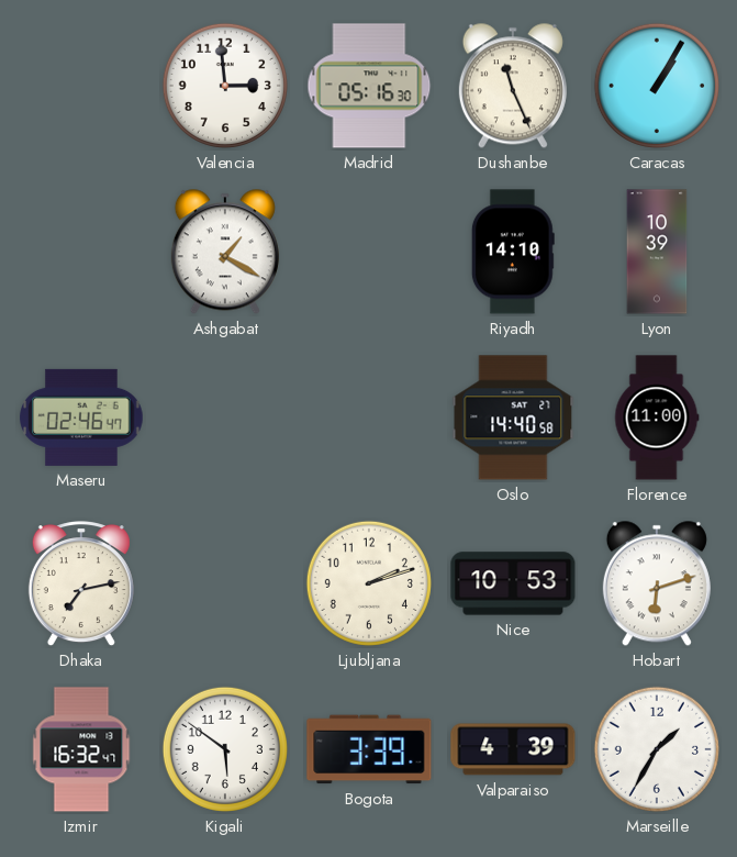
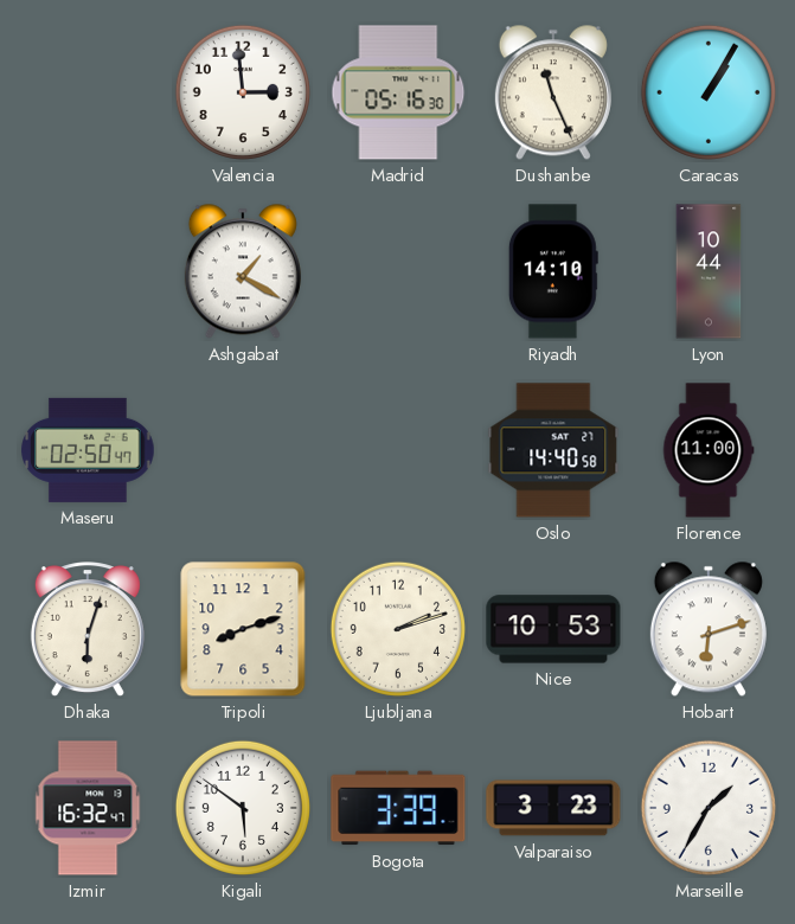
Lyon: 10:39 -> 10:44
Maseru: 02:46 -> 02:50
Dhaka: 7:13 -> 6:03
Tripoli: none -> 8:12
Valparaiso: 4:39 -> 3:23
